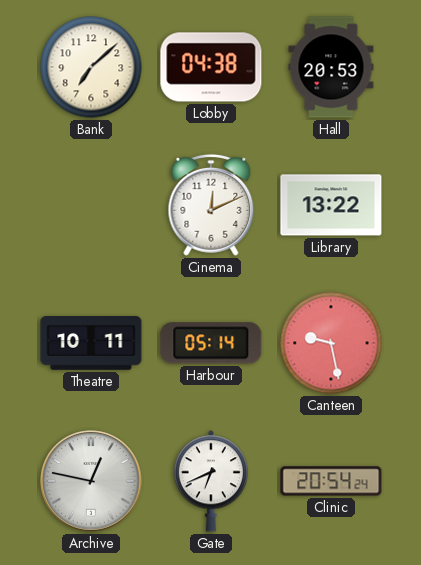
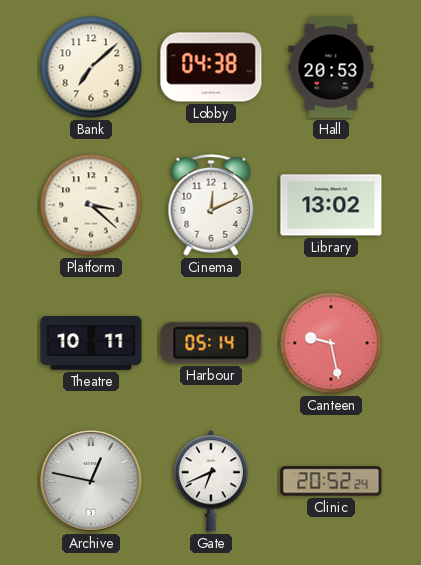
Platform: none -> 3:22
Library: 13:22 -> 13:02
Clinic: 20:54 -> 20:52
